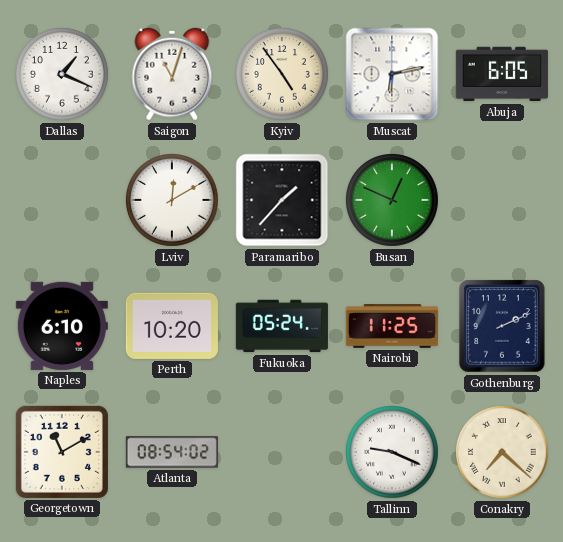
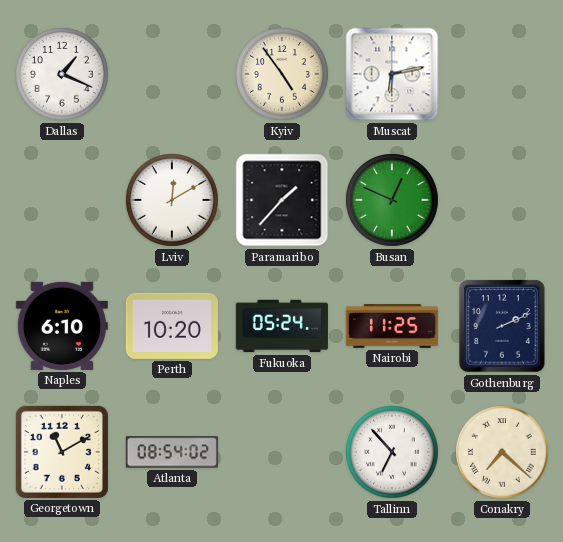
Saigon: 11:03 -> none
Abuja: 6:05 -> none
Tallinn: 9:19 -> 6:53
